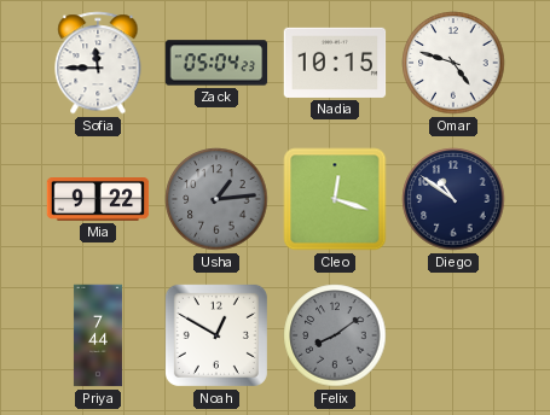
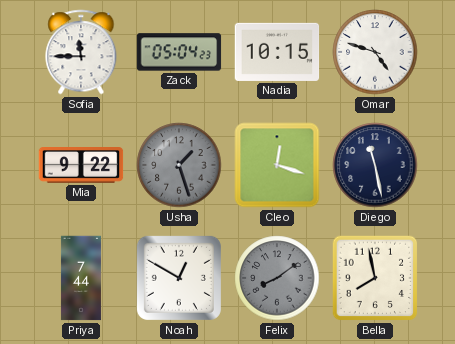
Usha: 1:14 -> 1:27
Diego: 10:51 -> 11:28
Bella: none -> 7:58
